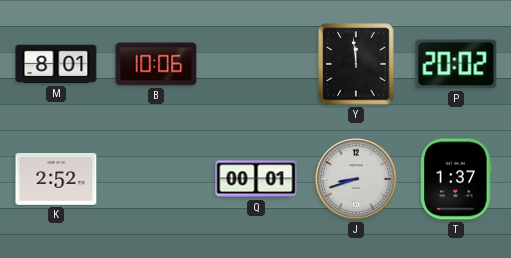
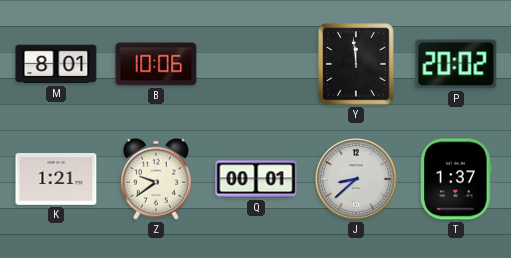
K: 2:52 -> 1:21
Z: none -> 9:39
J: 8:42 -> 8:38
